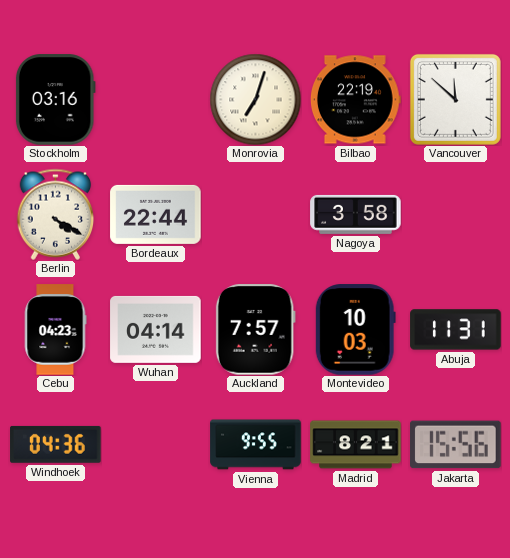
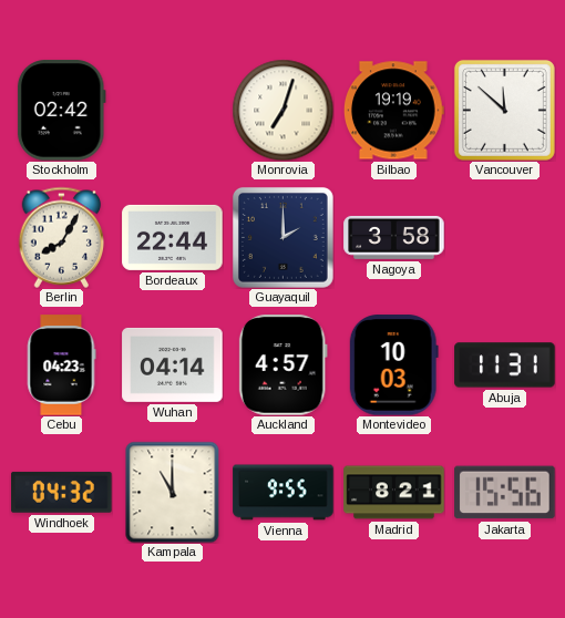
Stockholm: 03:16 -> 02:42
Bilbao: 22:19 -> 19:19
Berlin: 4:20 -> 8:05
Guayaquil: none -> 2:00
Auckland: 7:57 -> 4:57
Windhoek: 04:36 -> 04:32
Kampala: none -> 11:00
